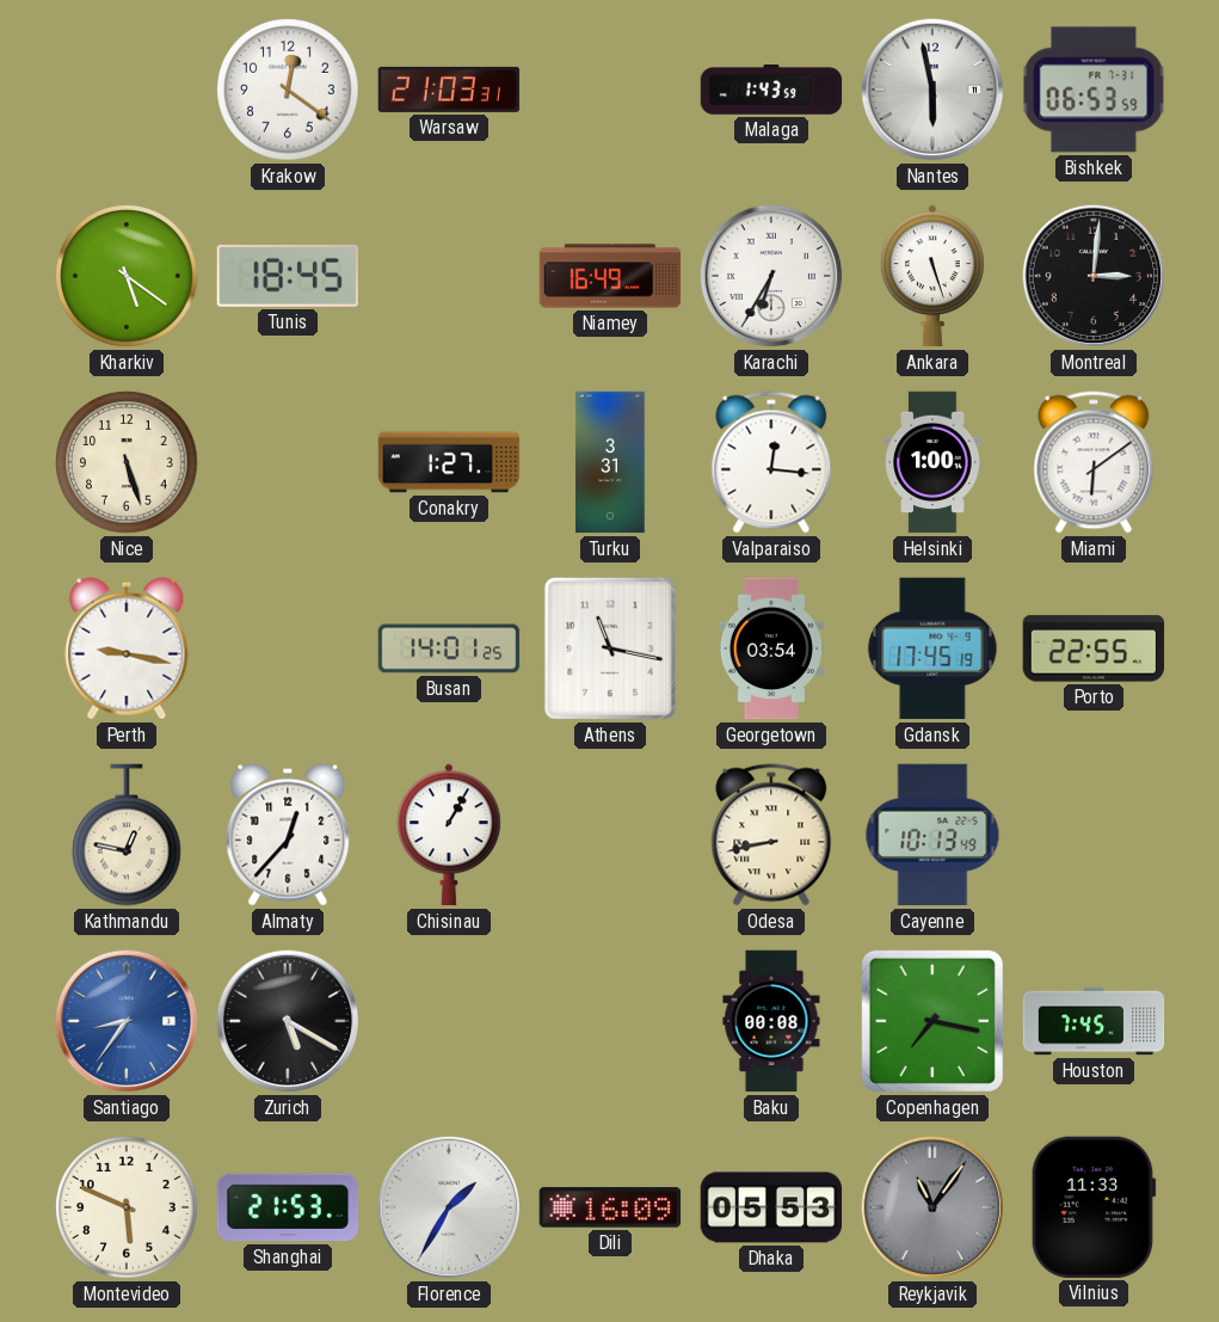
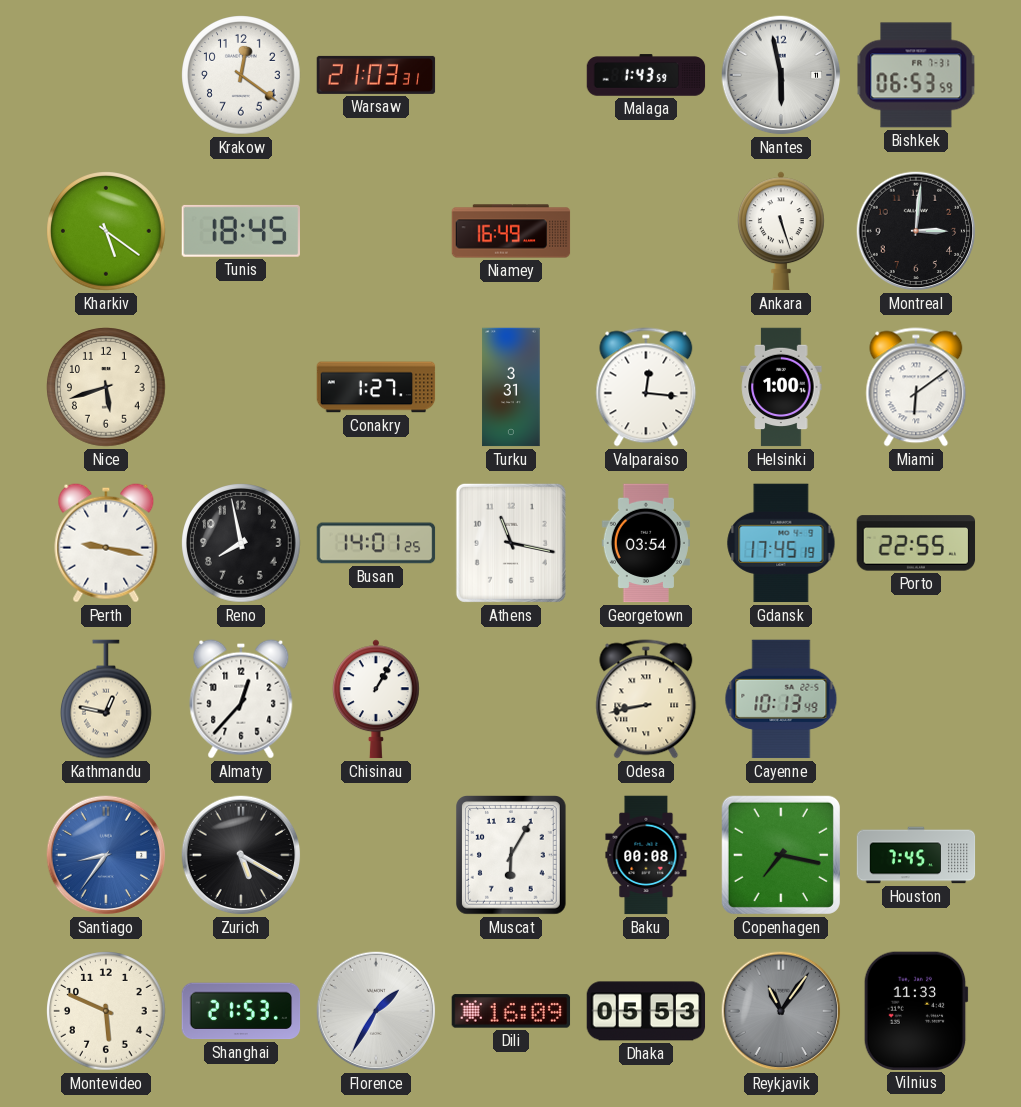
Karachi: 6:35 -> none
Nice: 5:27 -> 5:42
Reno: none -> 7:58
Muscat: none -> 6:05
